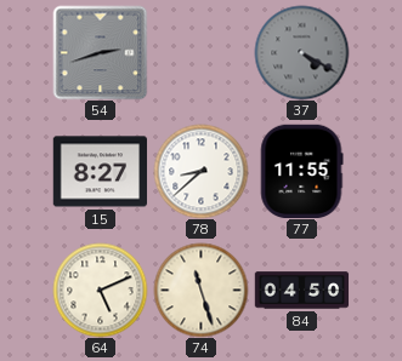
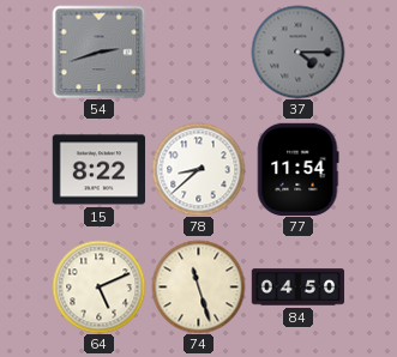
37: 4:20 -> 4:15
15: 8:27 -> 8:22
77: 11:55 -> 11:54
